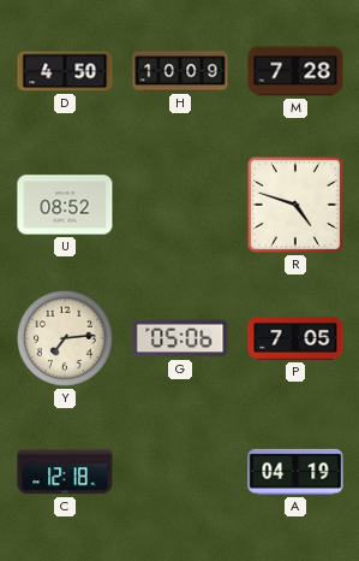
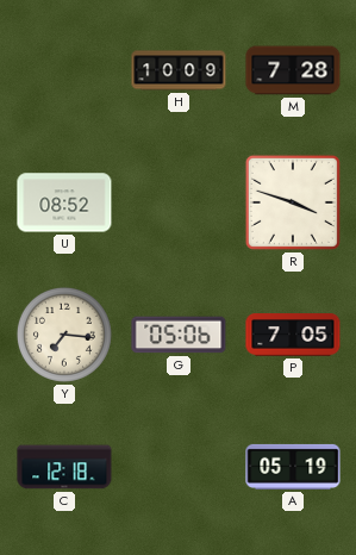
D: 4:50 -> none
R: 4:48 -> 3:48
Y: 7:14 -> 7:16
A: 04:19 -> 05:19
